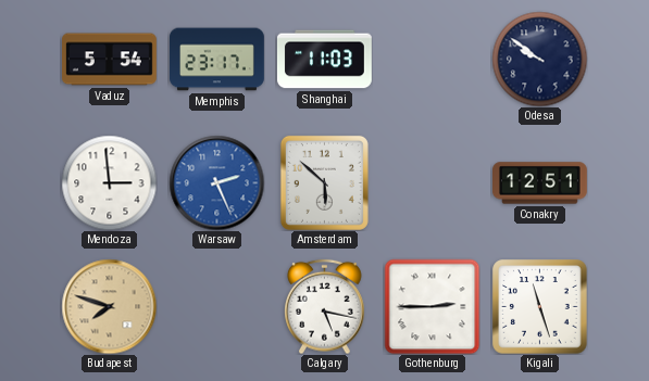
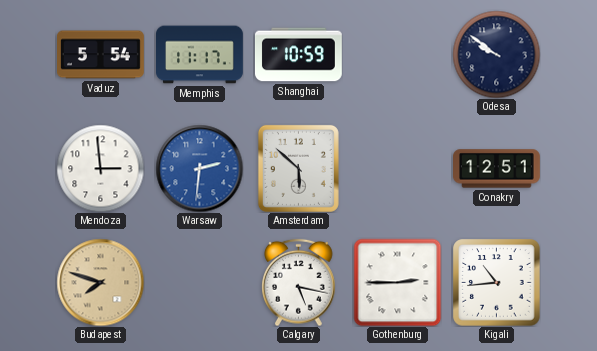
Memphis: 23:17 -> 11:17
Shanghai: 11:03 -> 10:59
Warsaw: 2:26 -> 2:31
Kigali: 11:27 -> 10:44
